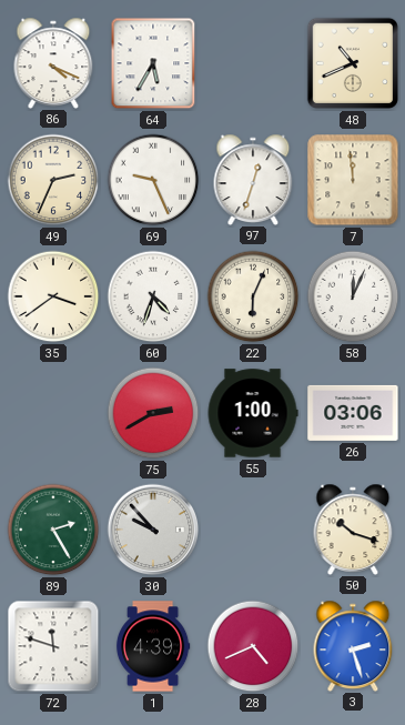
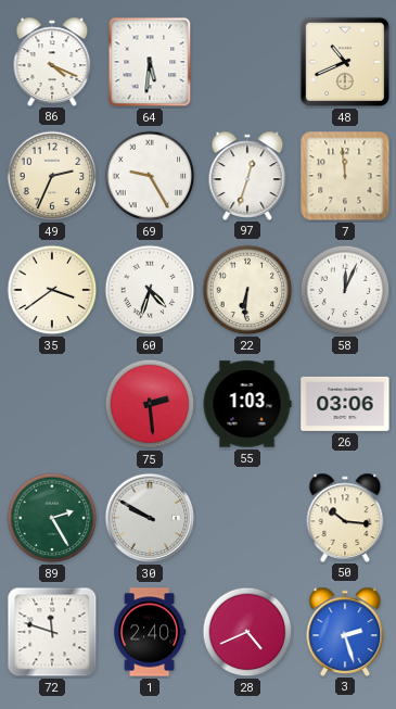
64: 5:35 -> 5:31
69: 9:26 -> 9:25
22: 6:04 -> 6:31
75: 2:40 -> 2:29
55: 1:00 -> 1:03
30: 9:53 -> 9:50
50: 10:18 -> 10:16
1: 4:39 -> 2:40
